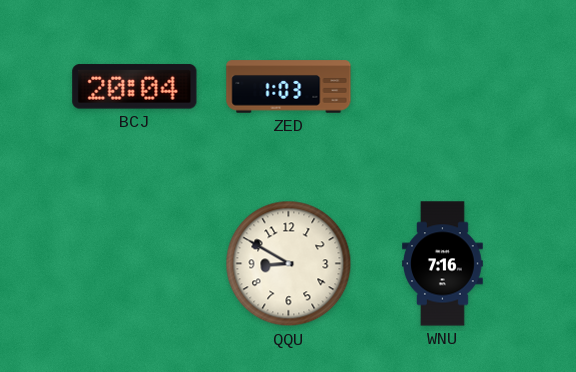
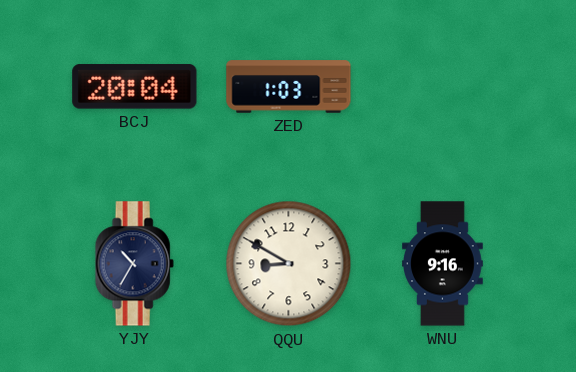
YJY: none -> 10:35
WNU: 7:16 -> 9:16
